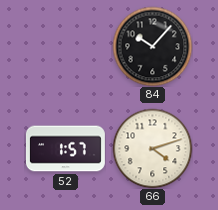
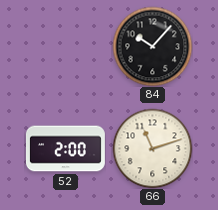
52: 1:57 -> 2:00
66: 4:12 -> 11:12
